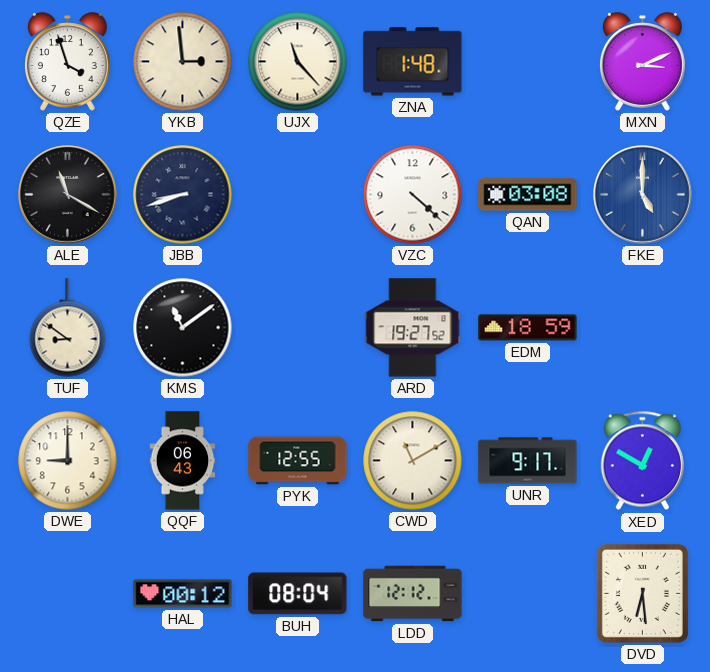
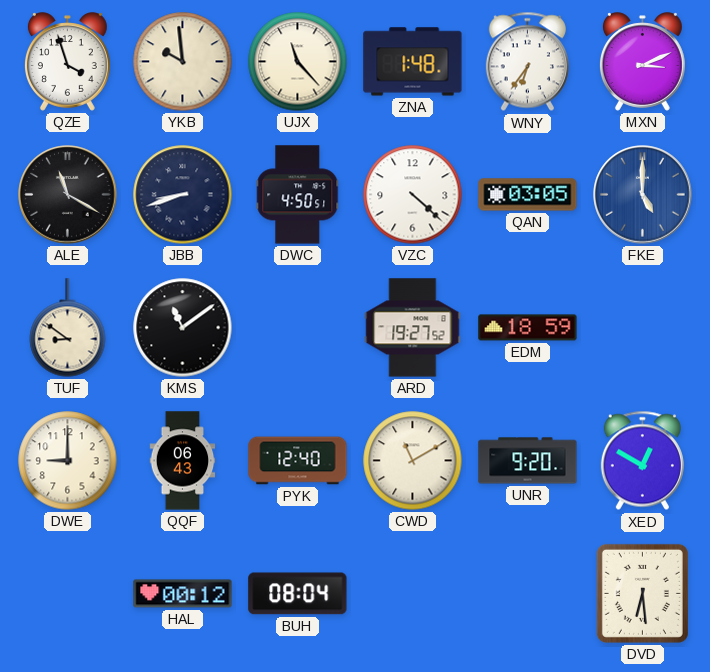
YKB: 2:59 -> 9:59
WNY: none -> 6:36
DWC: none -> 4:50
QAN: 03:08 -> 03:05
PYK: 12:55 -> 12:40
UNR: 9:17 -> 9:20
LDD: 12:12 -> none
